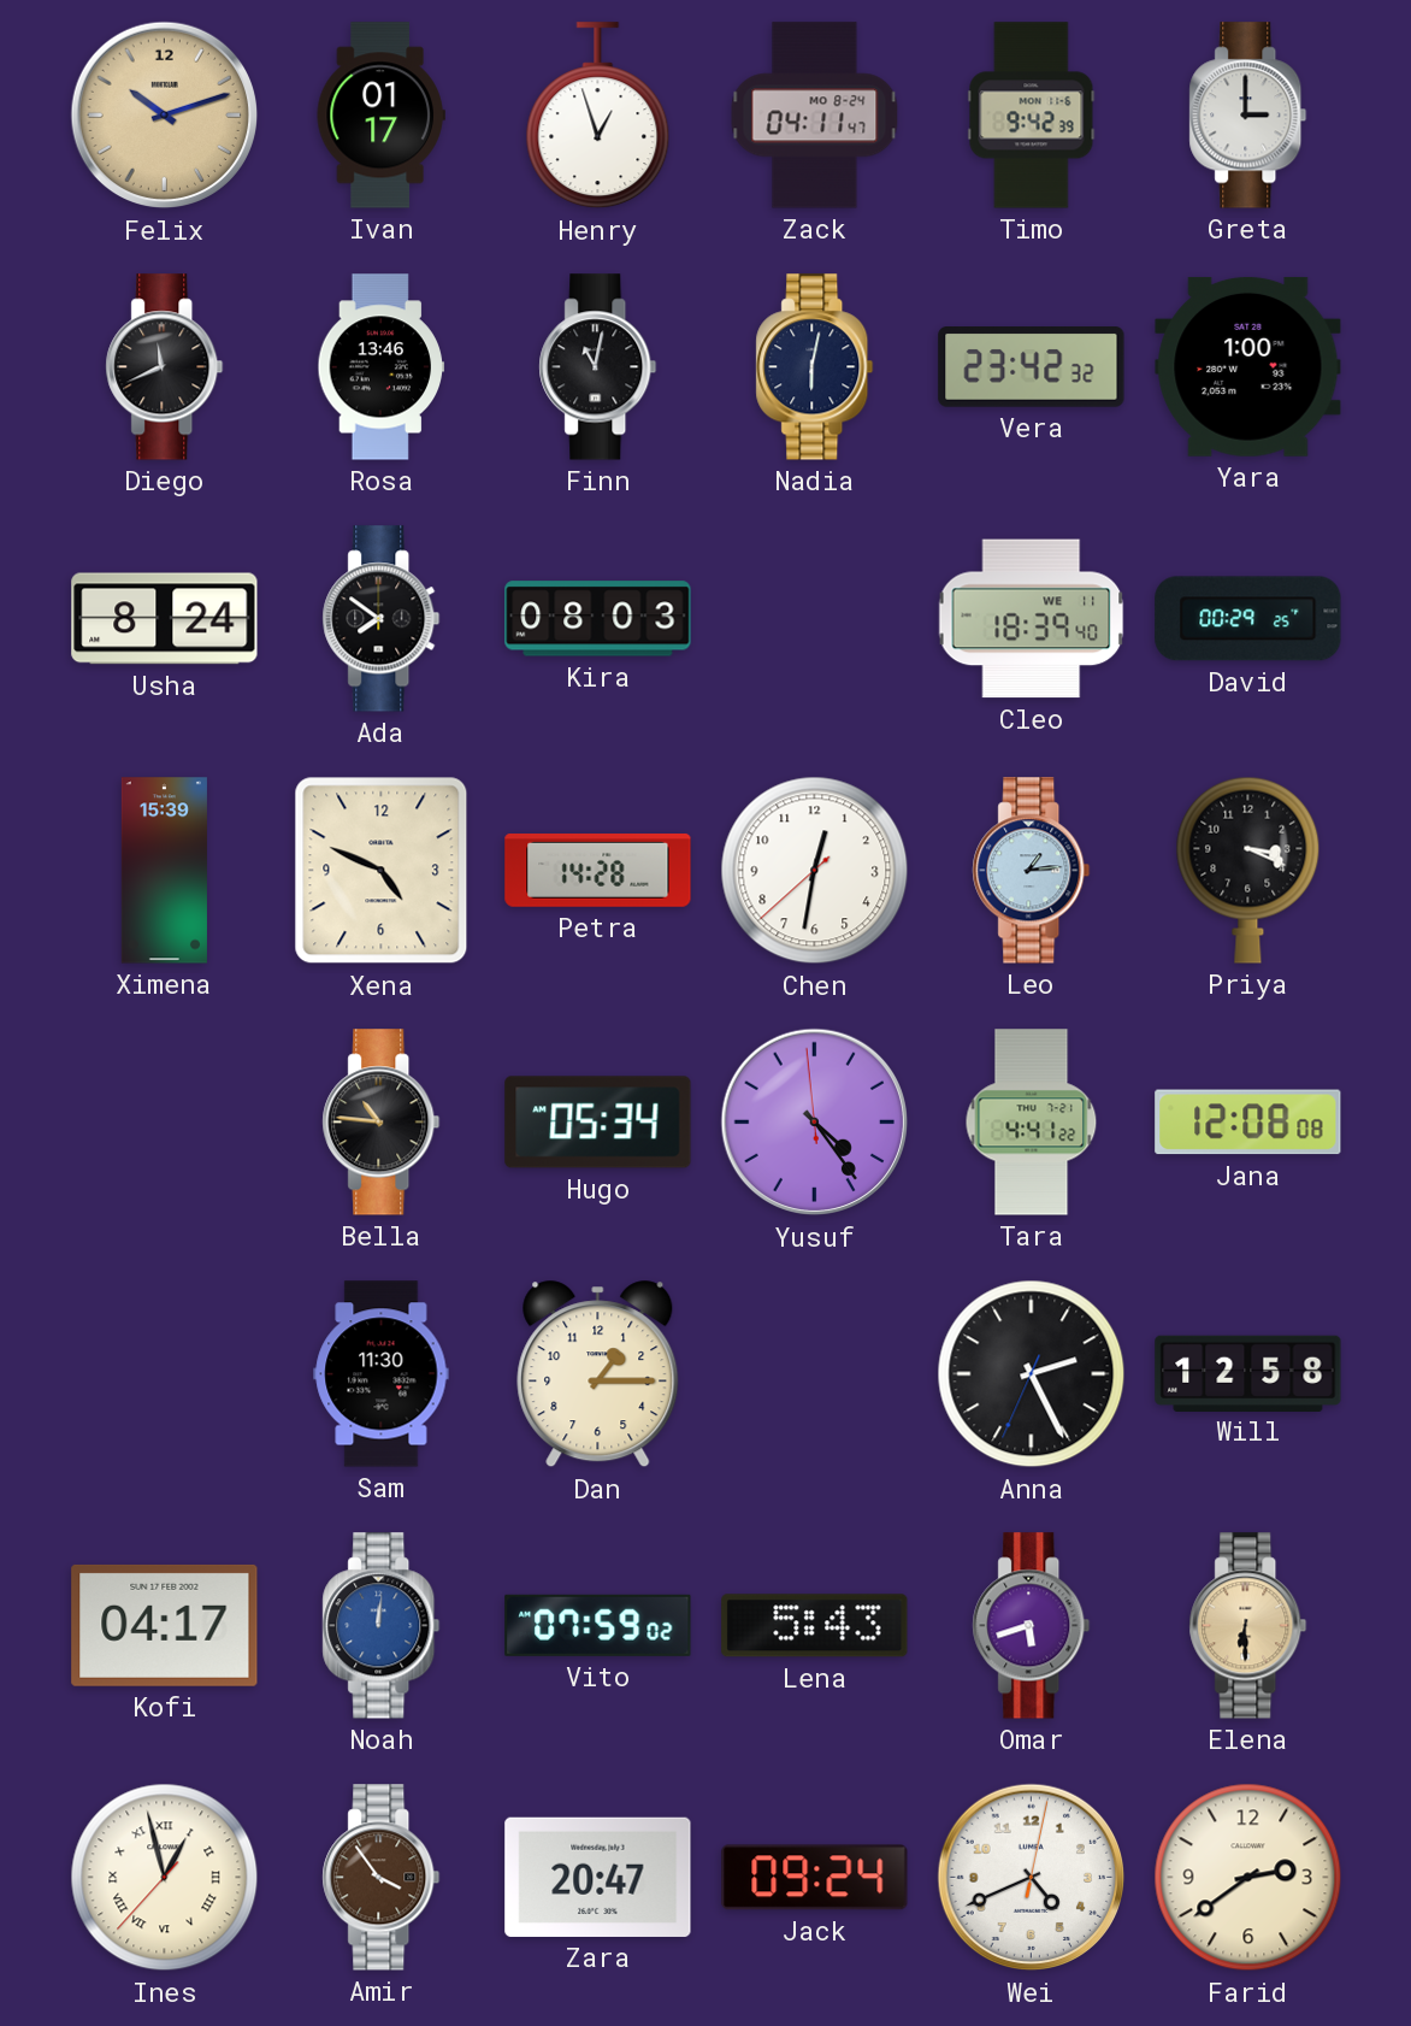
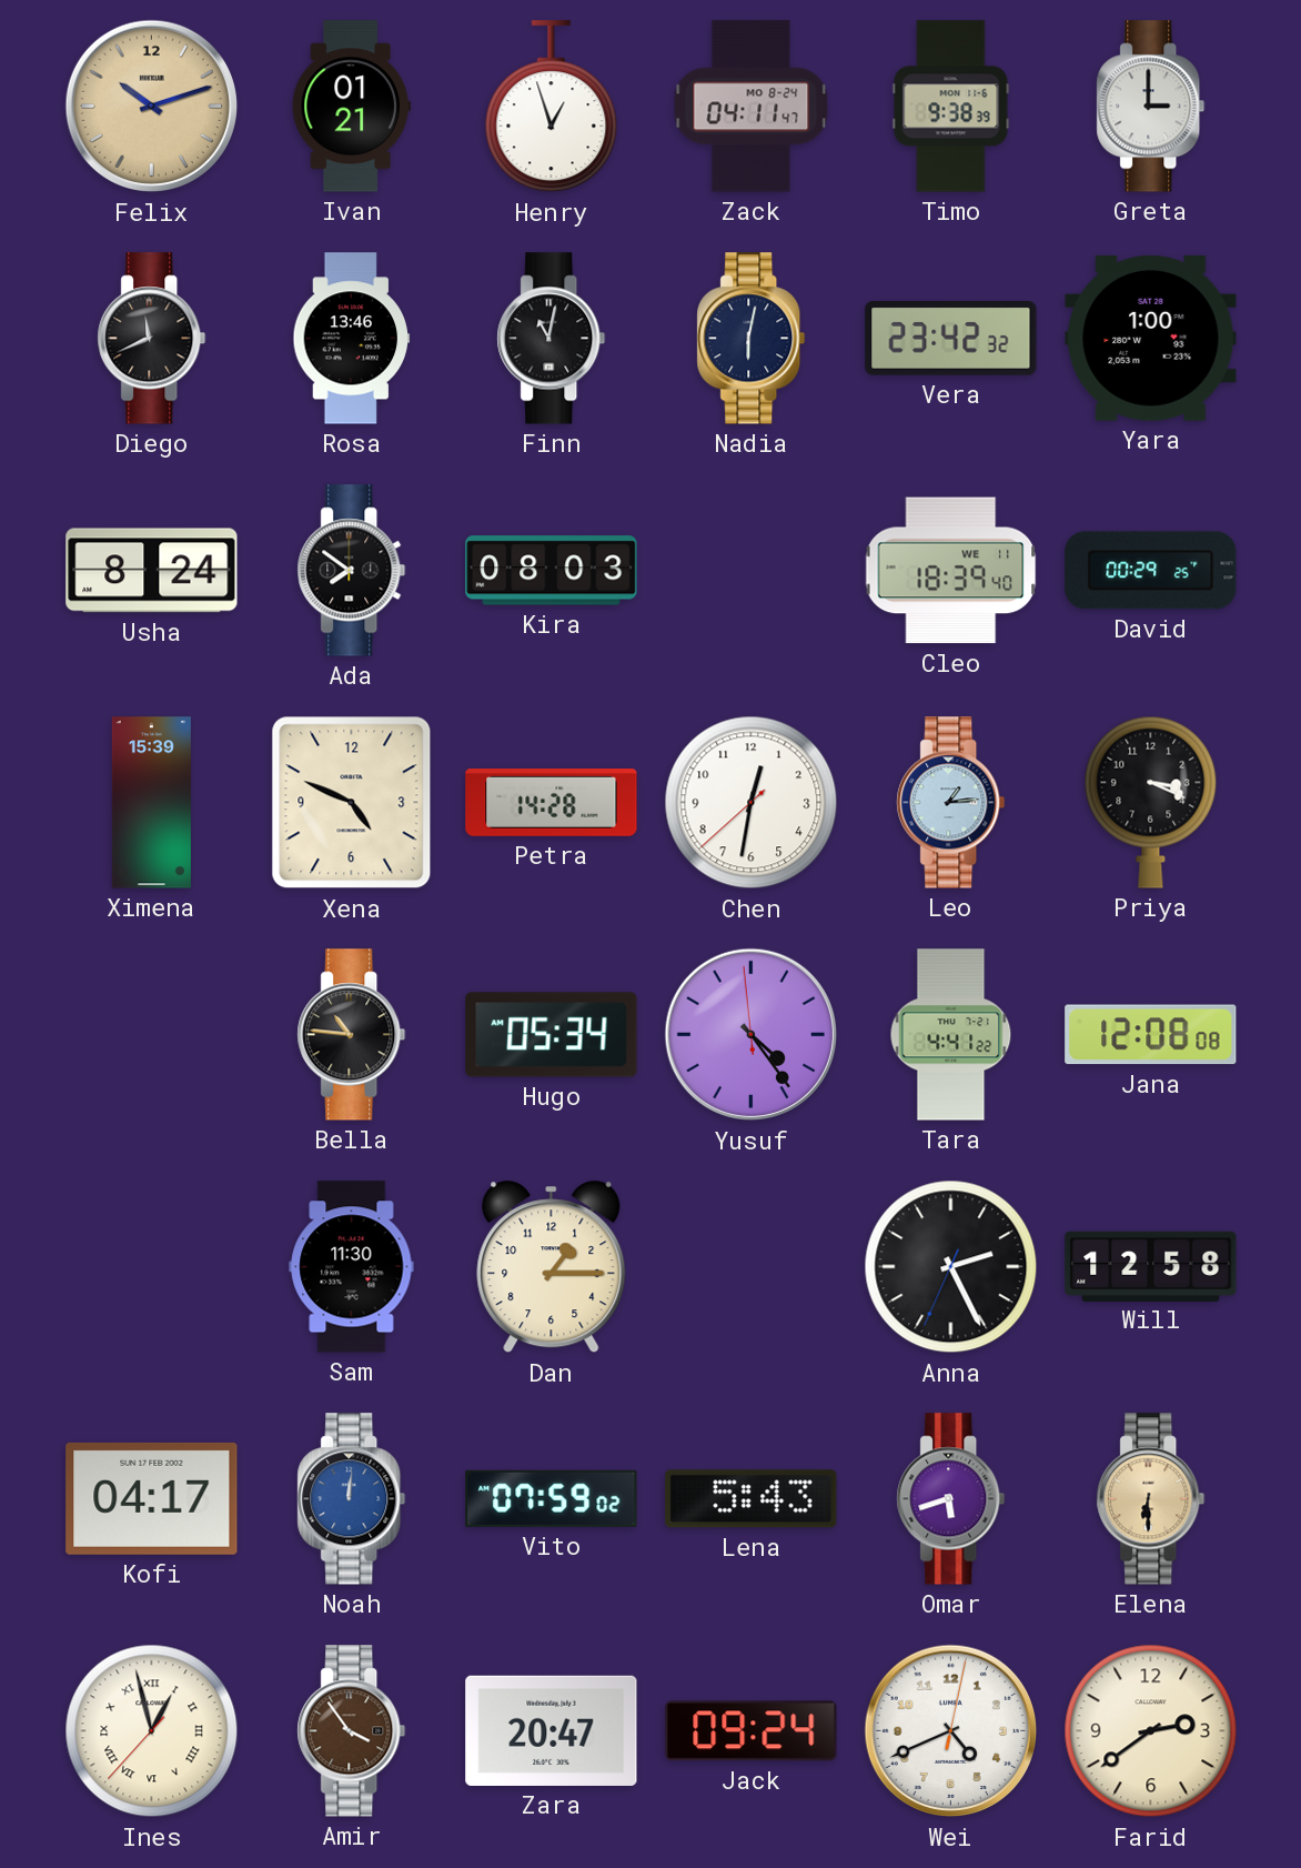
Ivan: 01:17 -> 01:21
Timo: 9:42 -> 9:38
